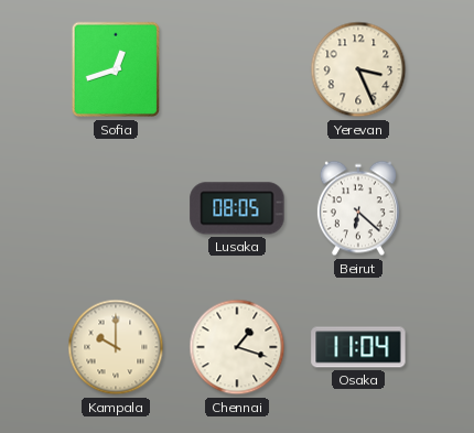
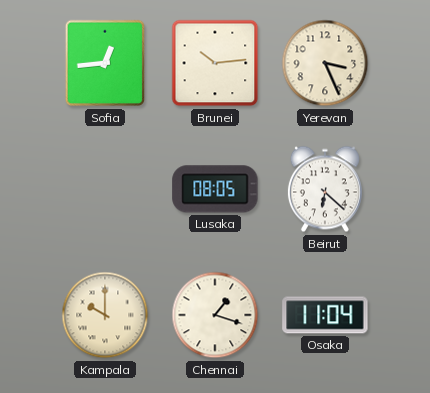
Sofia: 12:42 -> 12:44
Brunei: none -> 10:14
